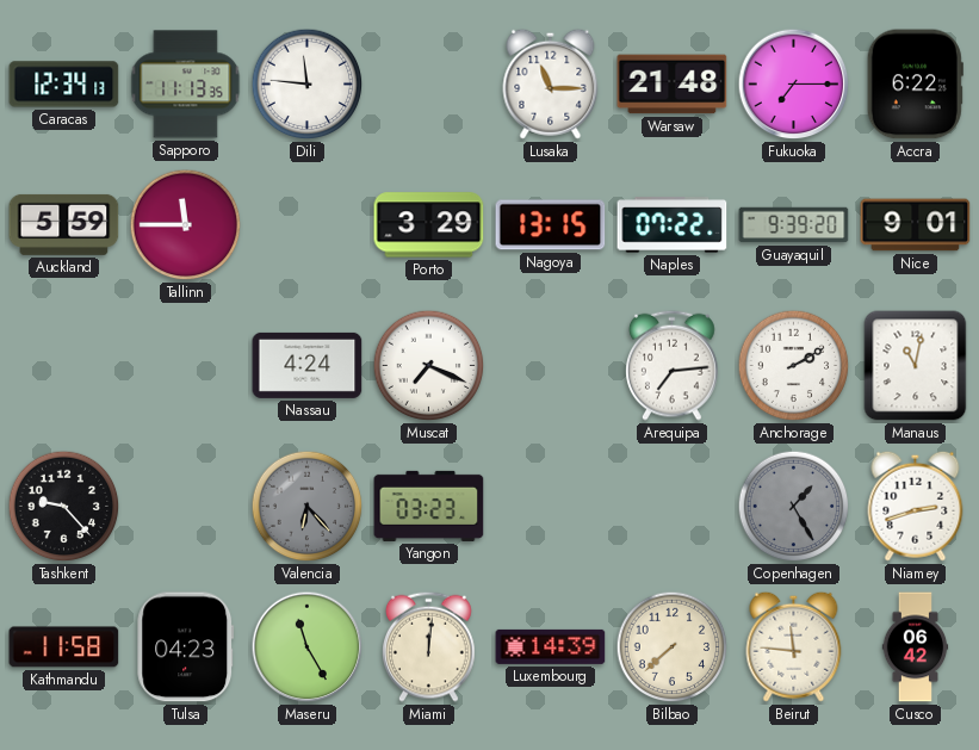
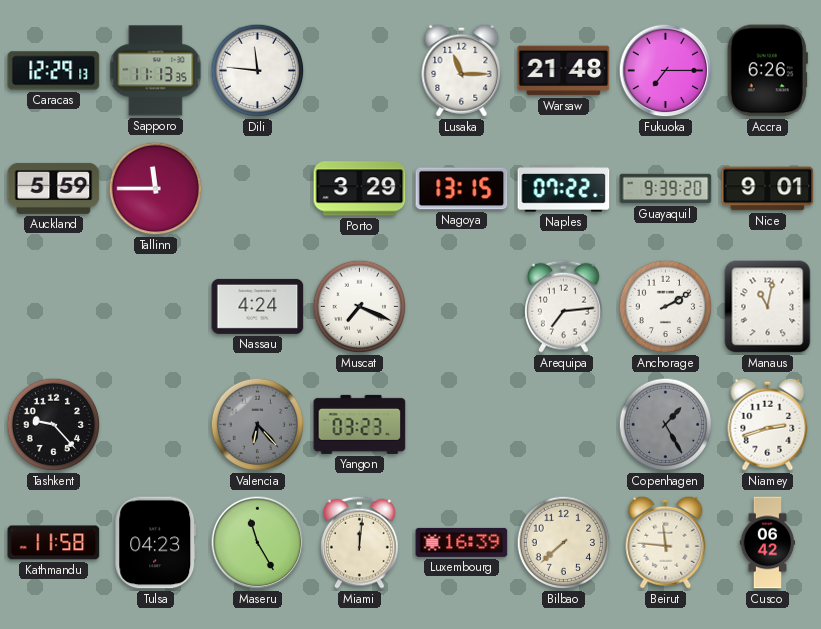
Caracas: 12:34 -> 12:29
Accra: 6:22 -> 6:26
Luxembourg: 14:39 -> 16:39
